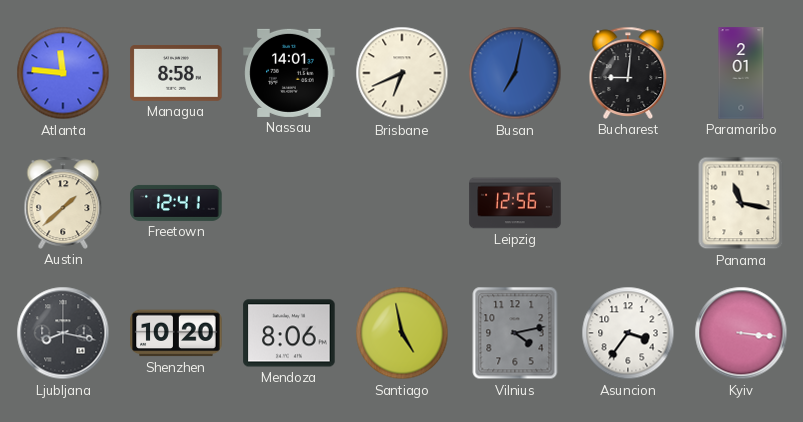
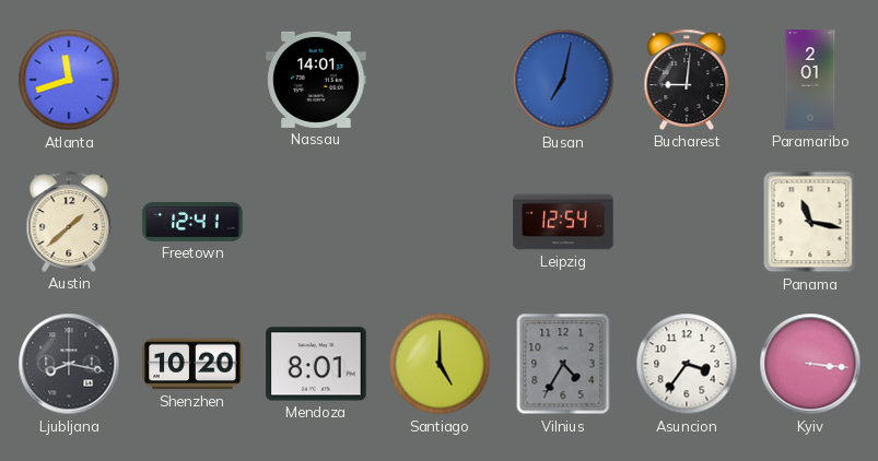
Atlanta: 11:46 -> 11:42
Managua: 8:58 -> none
Brisbane: 6:41 -> none
Leipzig: 12:56 -> 12:54
Mendoza: 8:06 -> 8:01
Santiago: 4:58 -> 5:00
Vilnius: 4:13 -> 4:35
